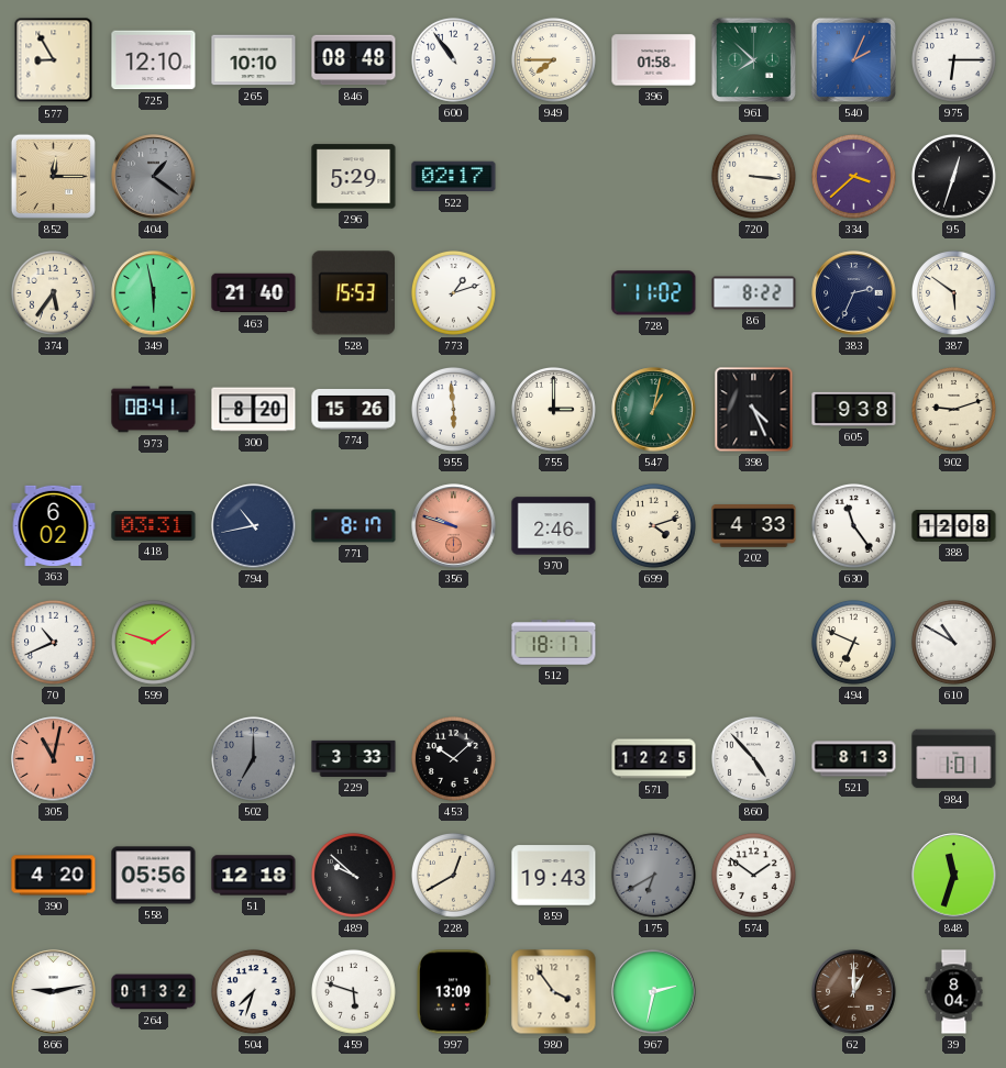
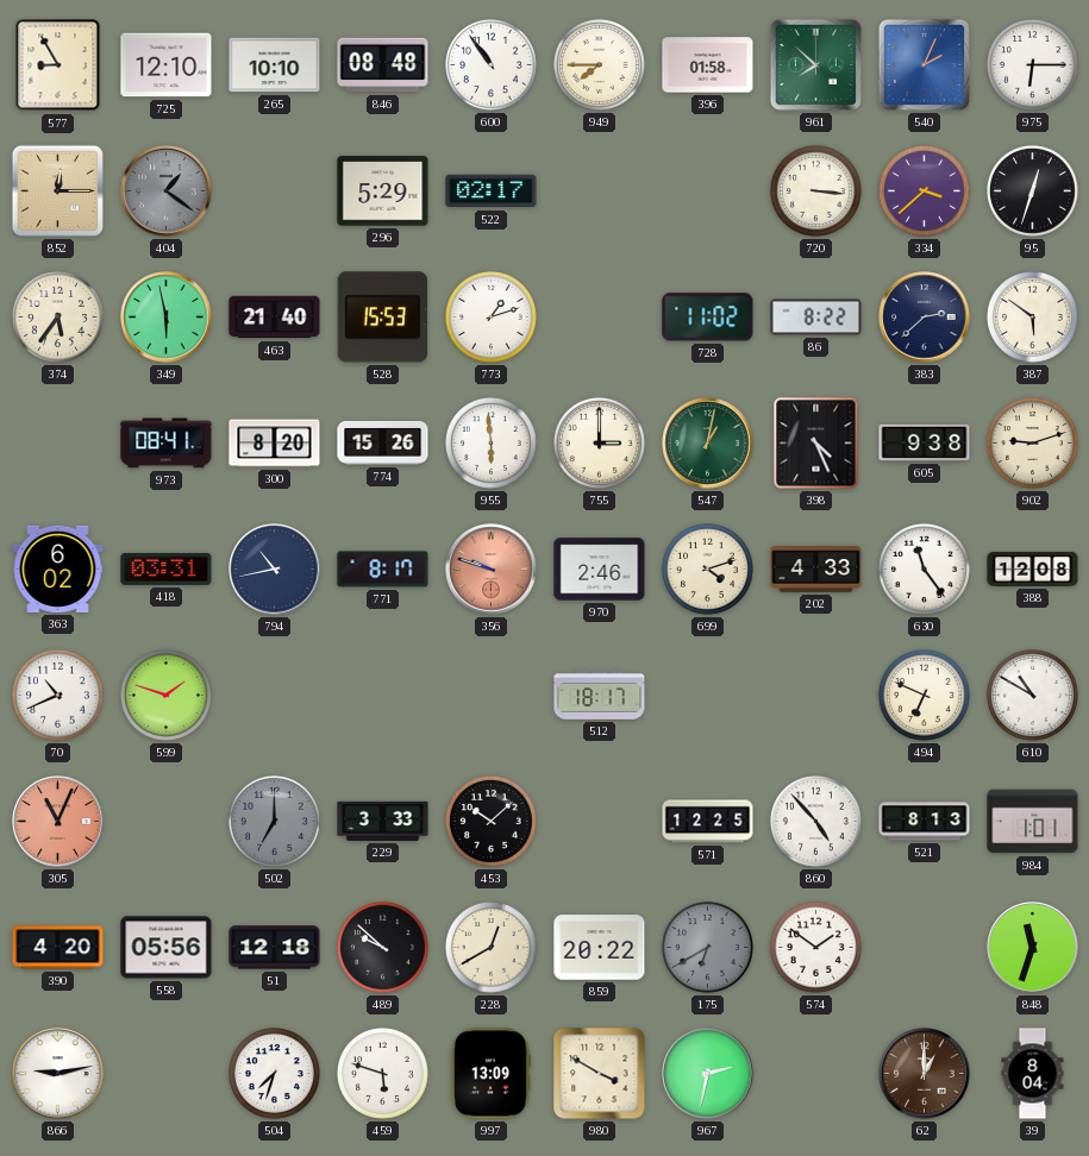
383: 2:34 -> 2:38
305: 11:02 -> 11:04
859: 19:43 -> 20:22
264: 01:32 -> none
980: 3:54 -> 3:50
